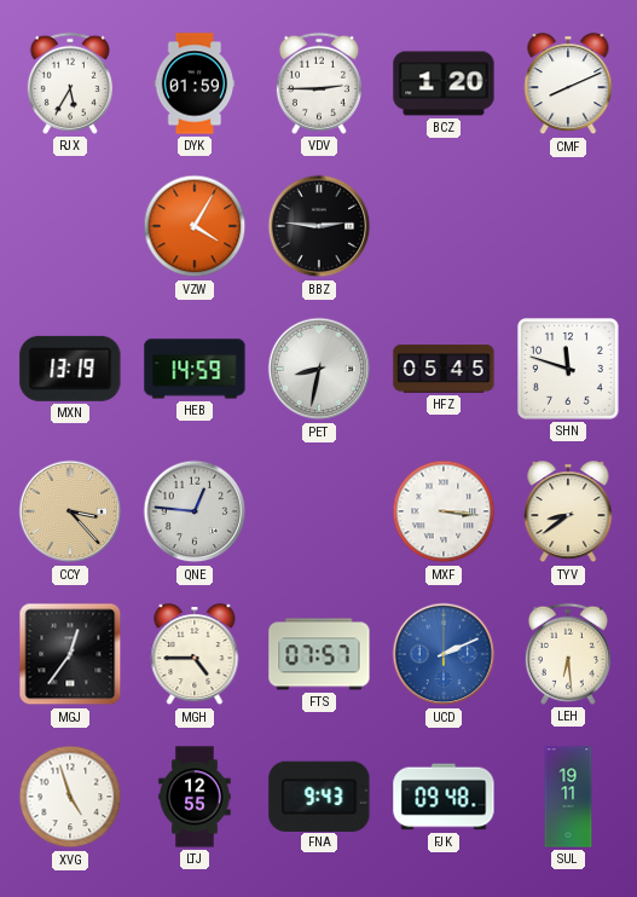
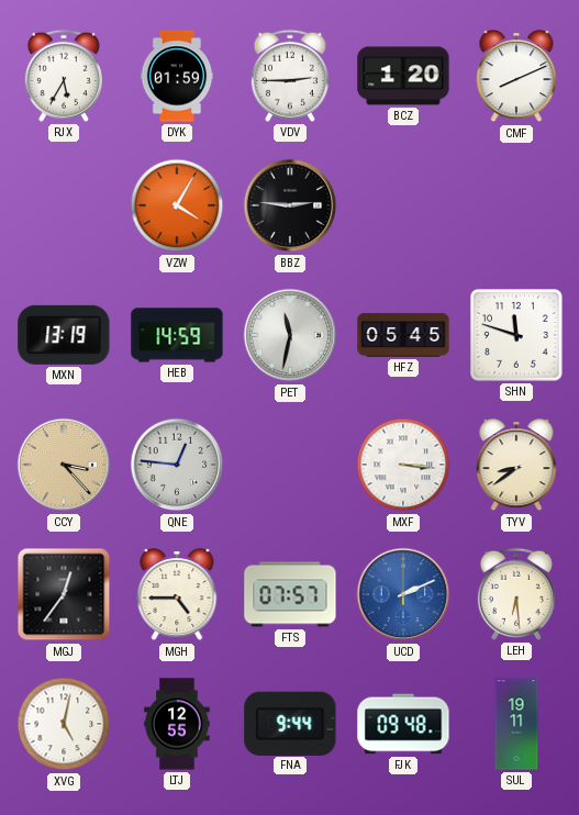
PET: 8:32 -> 11:32
XVG: 4:57 -> 5:02
FNA: 9:43 -> 9:44
